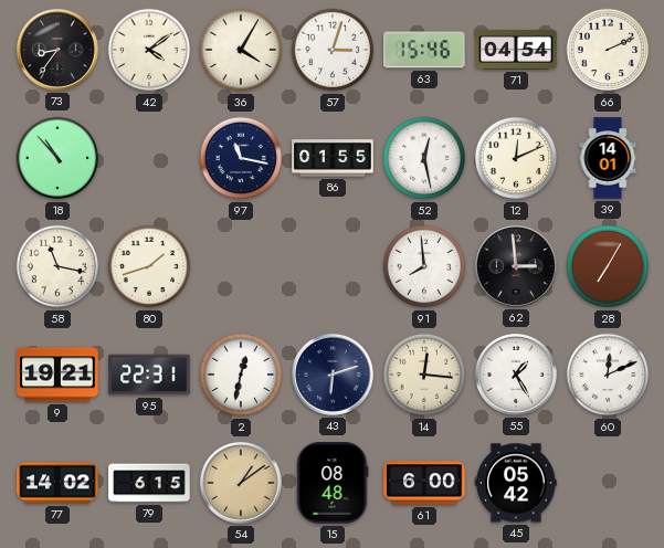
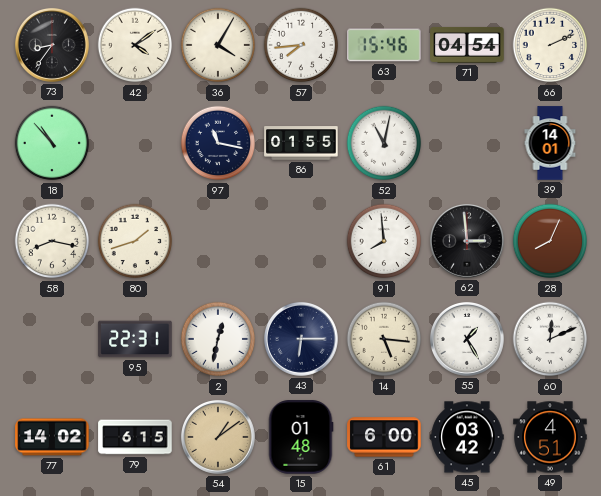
57: 3:03 -> 7:44
52: 12:28 -> 11:02
12: 12:11 -> none
58: 11:17 -> 8:17
28: 7:05 -> 8:04
9: 19:21 -> none
43: 6:12 -> 6:15
14: 12:16 -> 5:16
15: 08:48 -> 01:48
45: 05:42 -> 03:42
49: none -> 4:51
